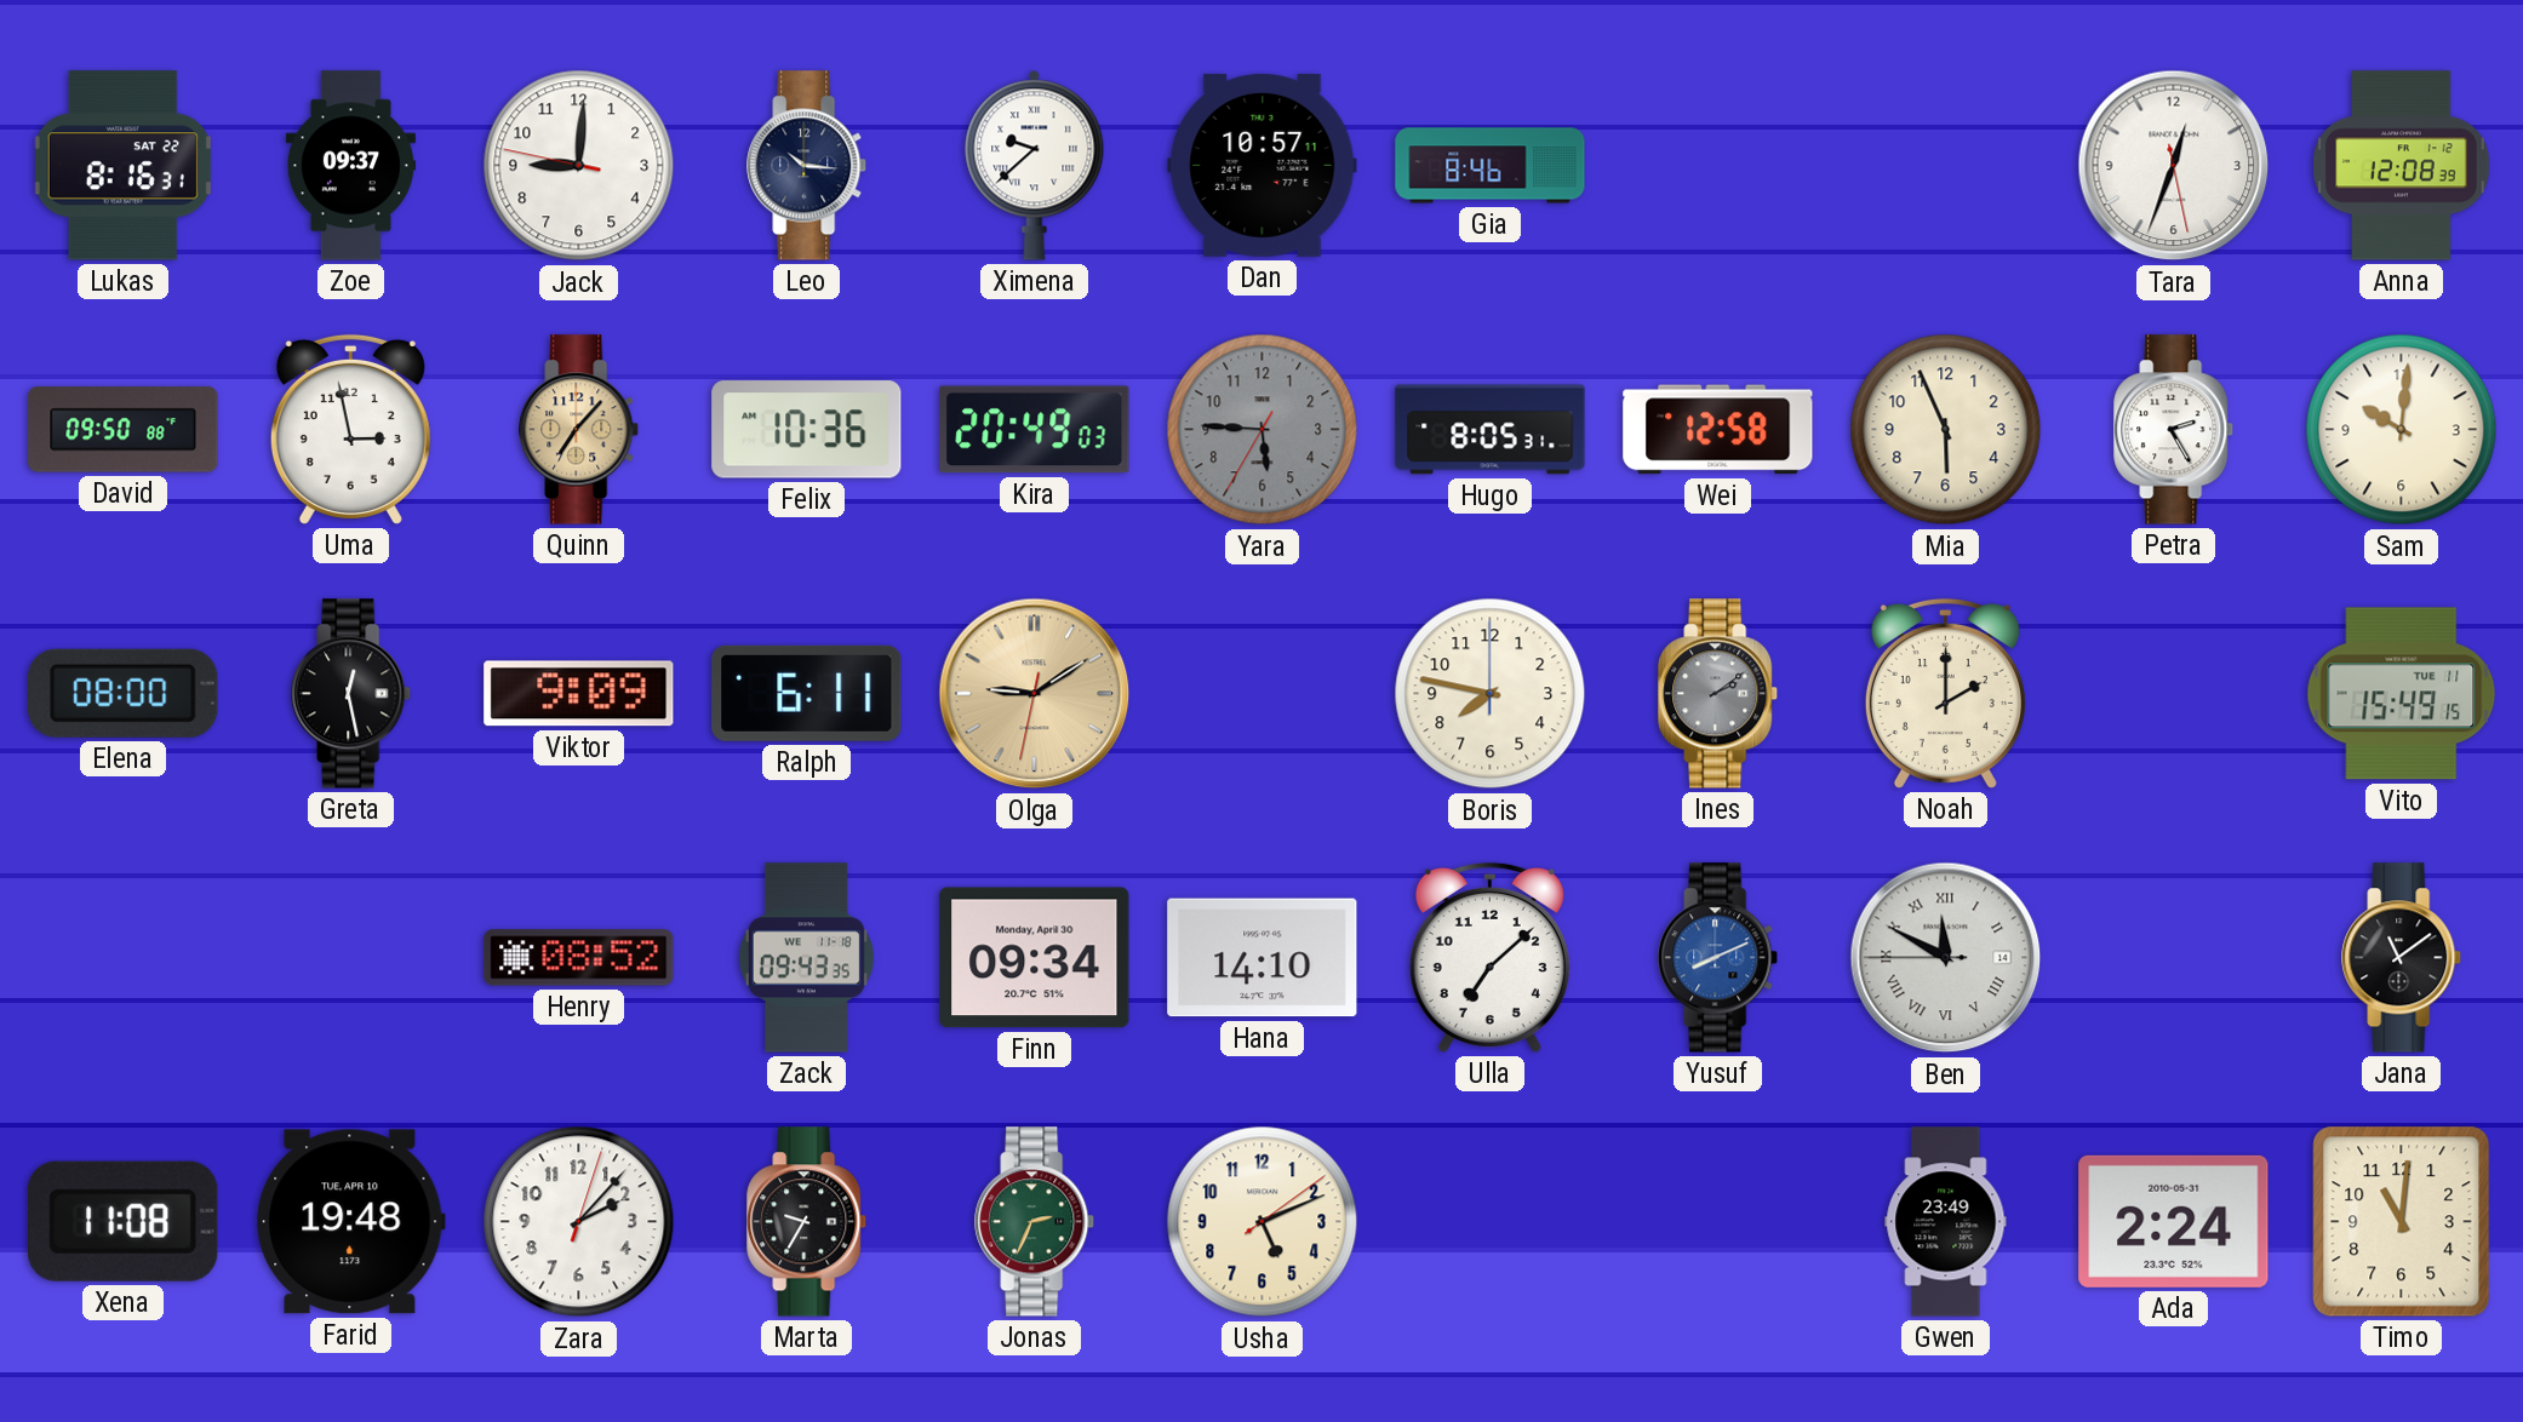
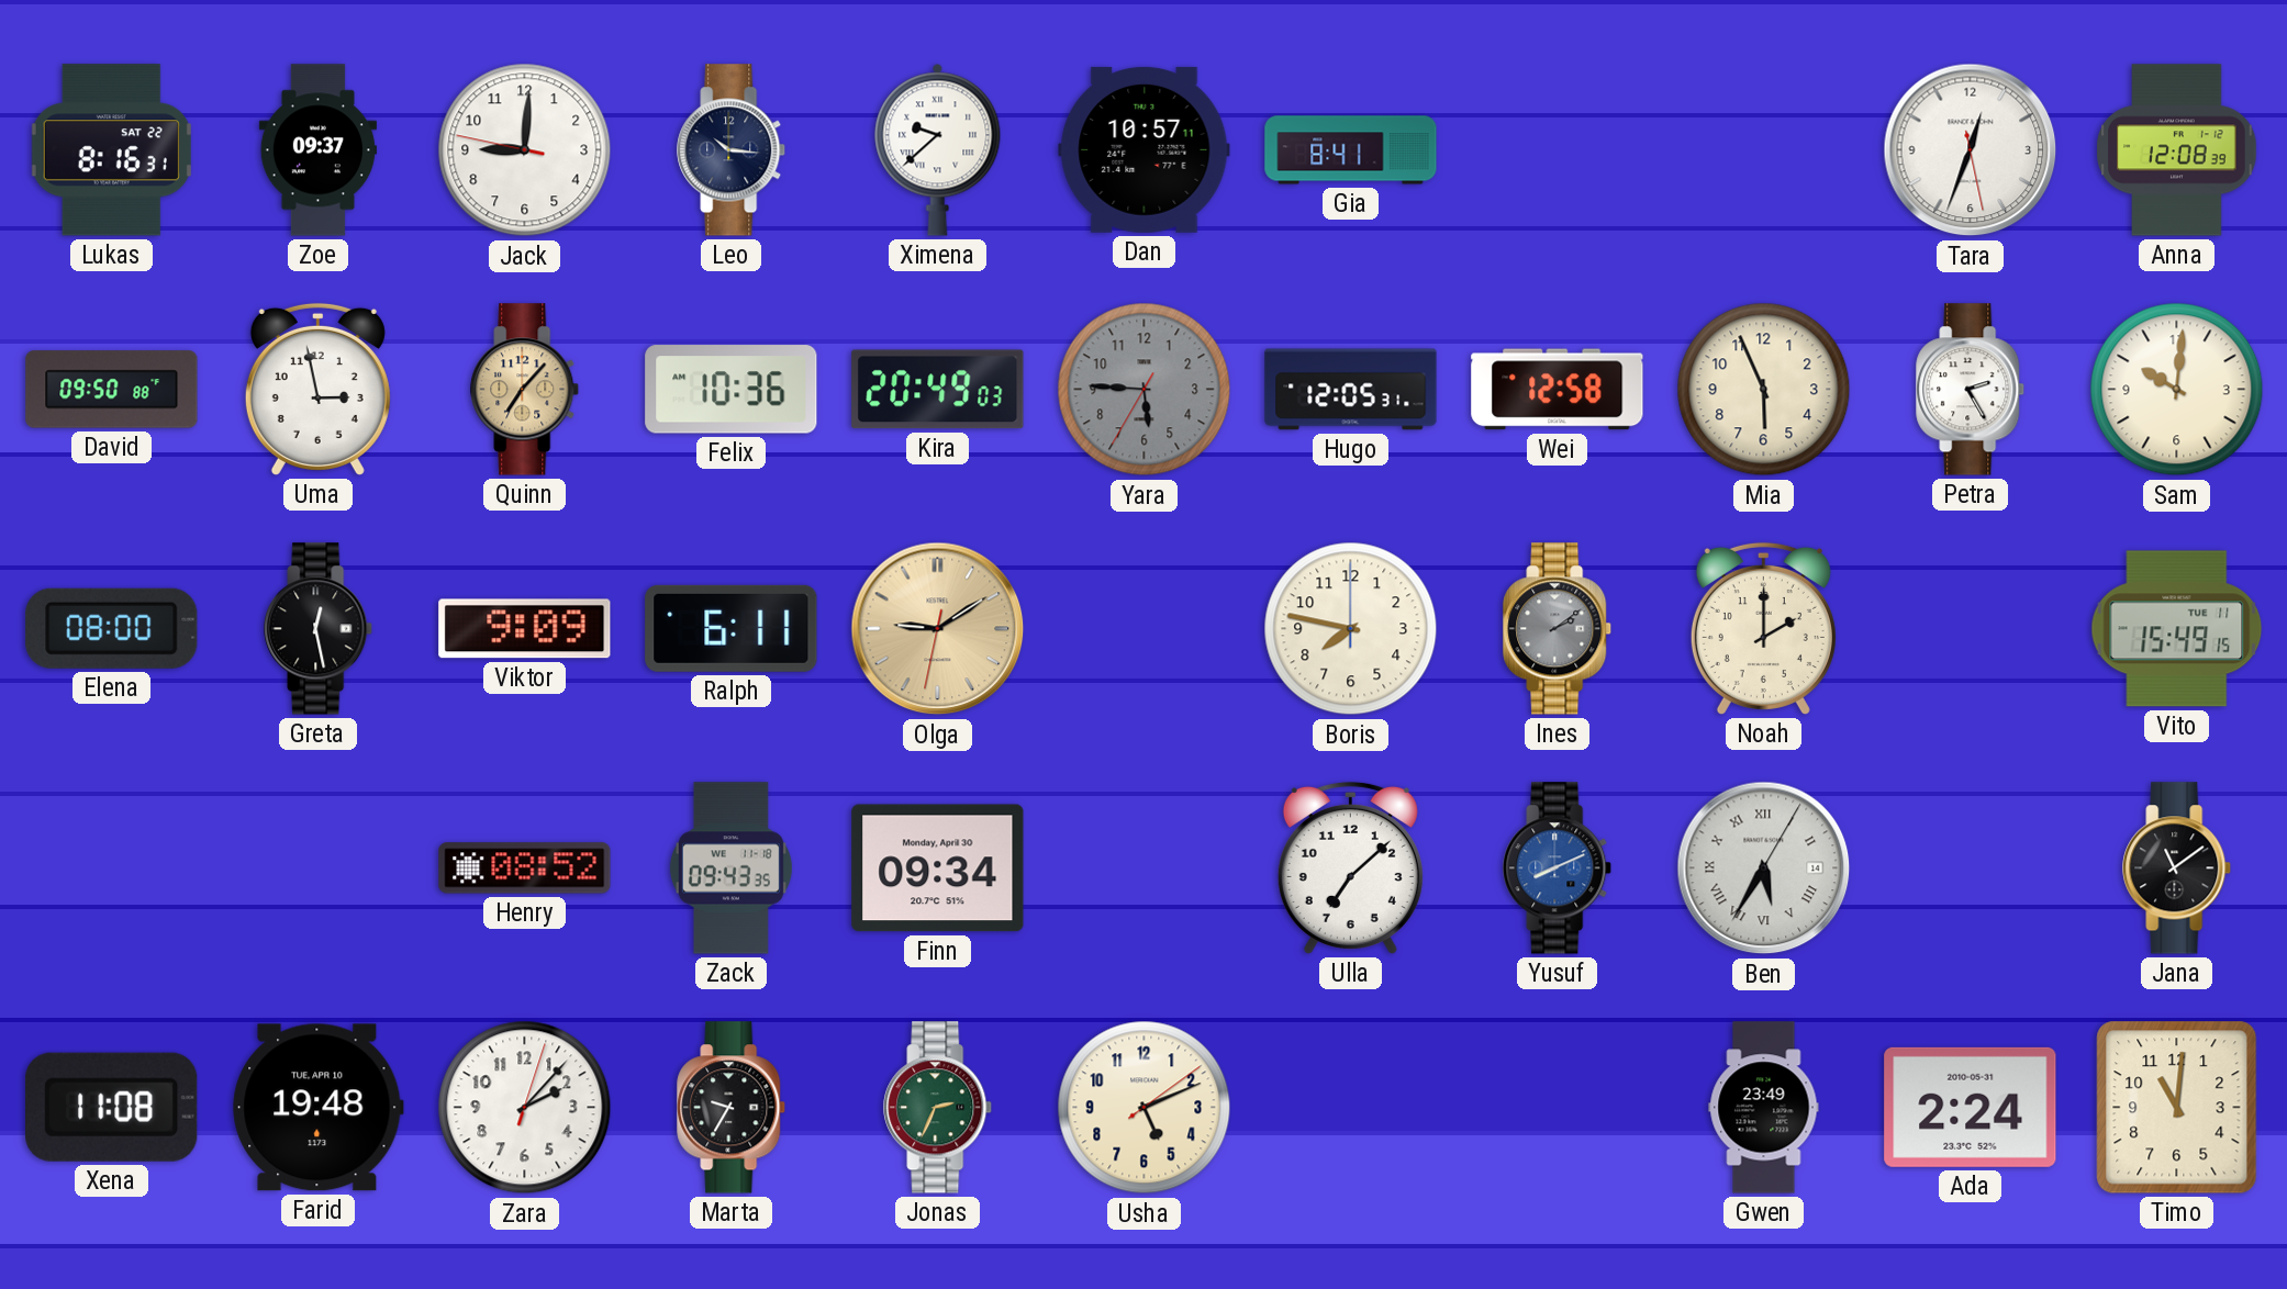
Gia: 8:46 -> 8:41
Hugo: 8:05 -> 12:05
Hana: 14:10 -> none
Ben: 11:49 -> 5:35
